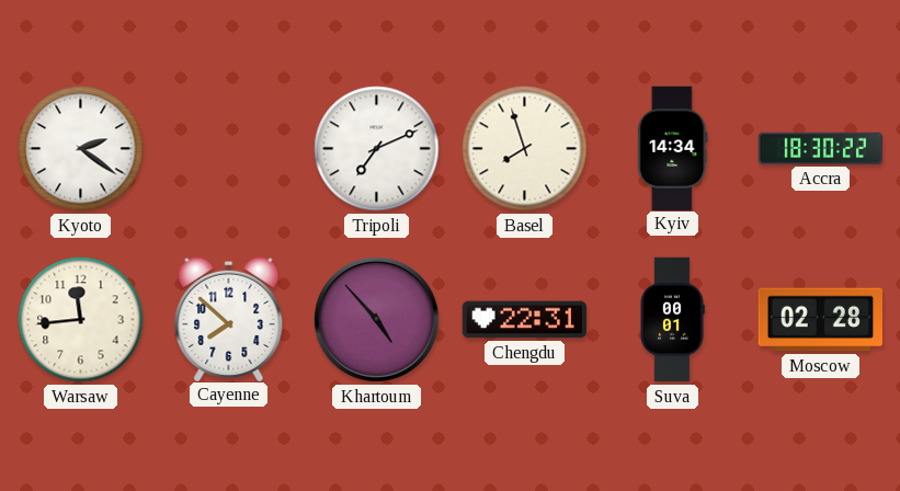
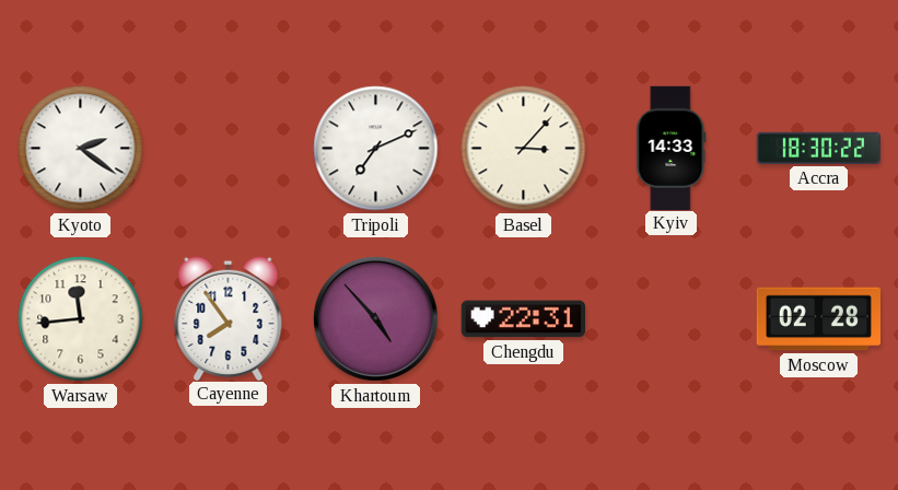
Basel: 7:57 -> 3:07
Kyiv: 14:34 -> 14:33
Cayenne: 7:52 -> 7:54
Suva: 00:01 -> none
